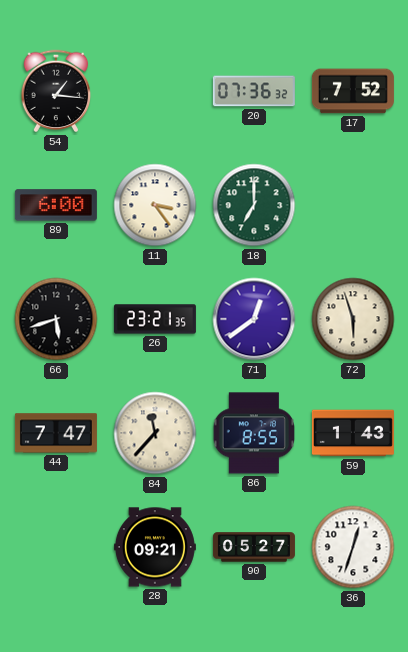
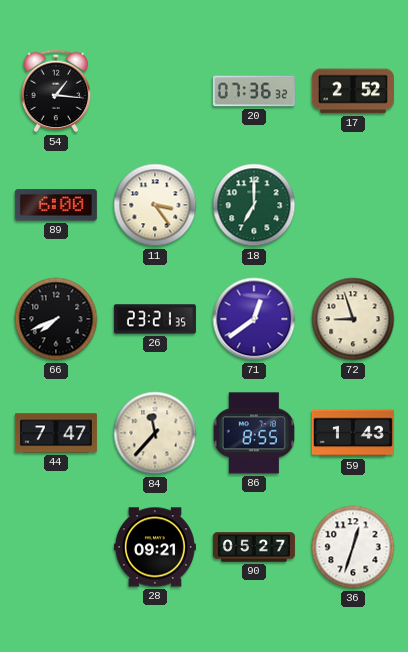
17: 7:52 -> 2:52
66: 5:42 -> 7:41
72: 5:57 -> 8:57
